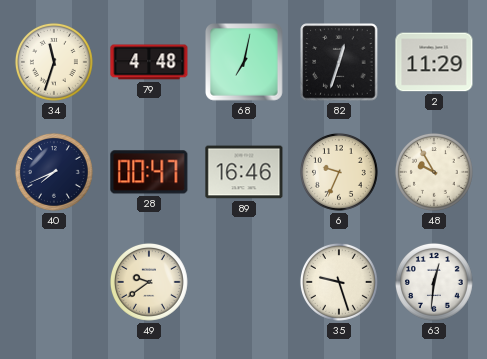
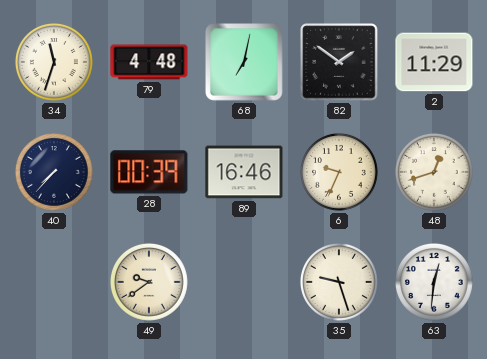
82: 12:33 -> 1:51
40: 7:41 -> 7:37
28: 00:47 -> 00:39
48: 9:55 -> 12:42
